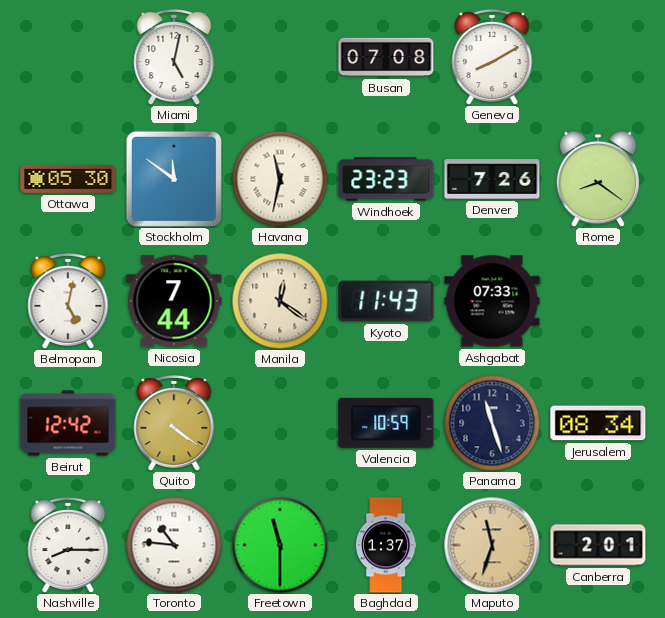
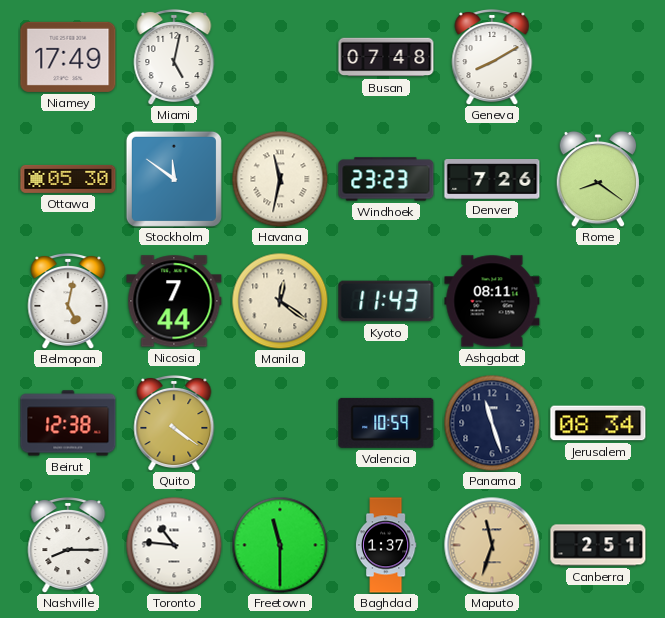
Niamey: none -> 17:49
Busan: 07:08 -> 07:48
Ashgabat: 07:33 -> 08:11
Beirut: 12:42 -> 12:38
Canberra: 2:01 -> 2:51
